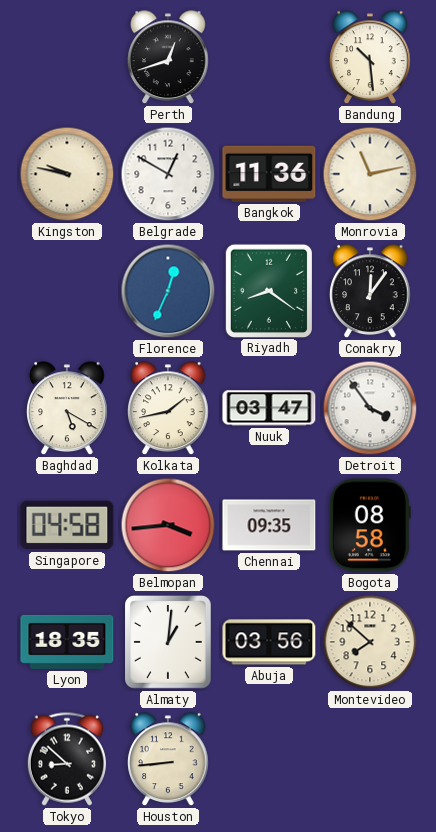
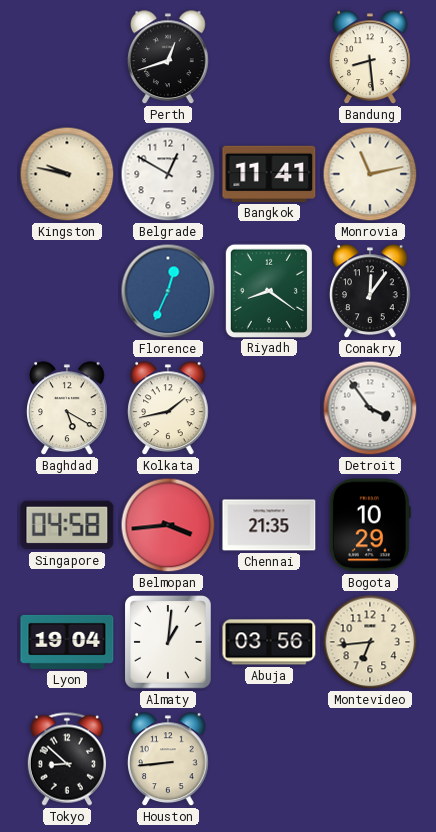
Bandung: 10:29 -> 8:29
Bangkok: 11:36 -> 11:41
Nuuk: 03:47 -> none
Chennai: 09:35 -> 21:35
Bogota: 08:58 -> 10:29
Lyon: 18:35 -> 19:04
Montevideo: 7:52 -> 6:44
